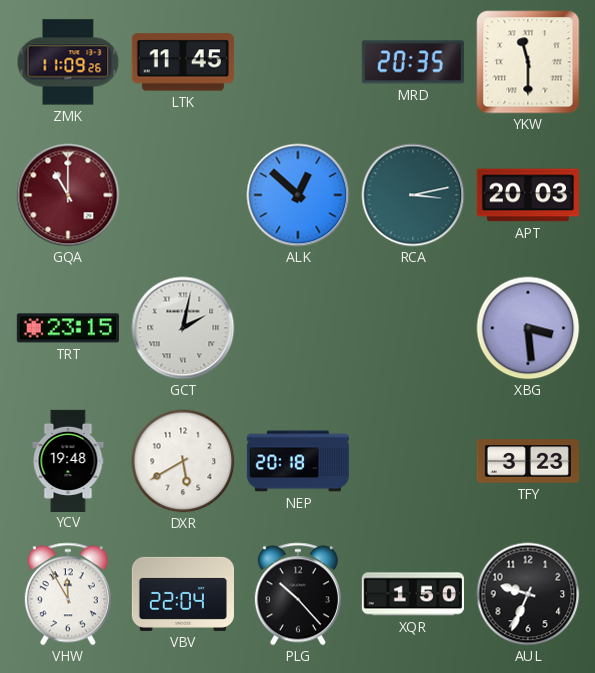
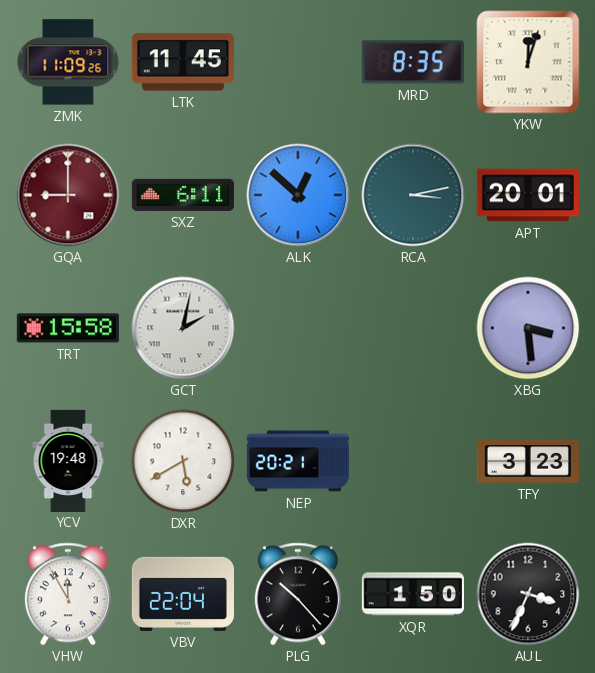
MRD: 20:35 -> 8:35
YKW: 11:30 -> 12:03
GQA: 11:00 -> 9:00
SXZ: none -> 6:11
APT: 20:03 -> 20:01
TRT: 23:15 -> 15:58
NEP: 20:18 -> 20:21
AUL: 9:34 -> 3:34
